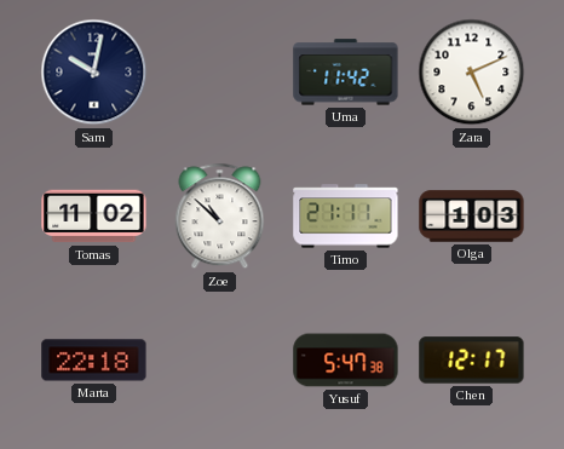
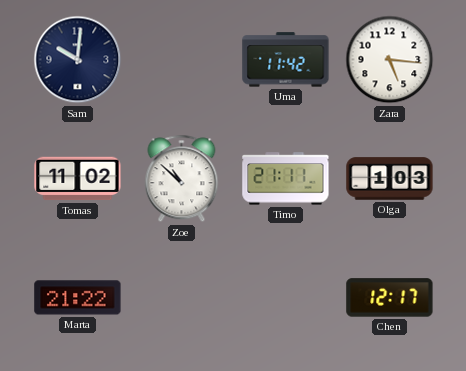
Sam: 10:02 -> 10:01
Zara: 5:11 -> 5:16
Marta: 22:18 -> 21:22
Yusuf: 5:47 -> none
